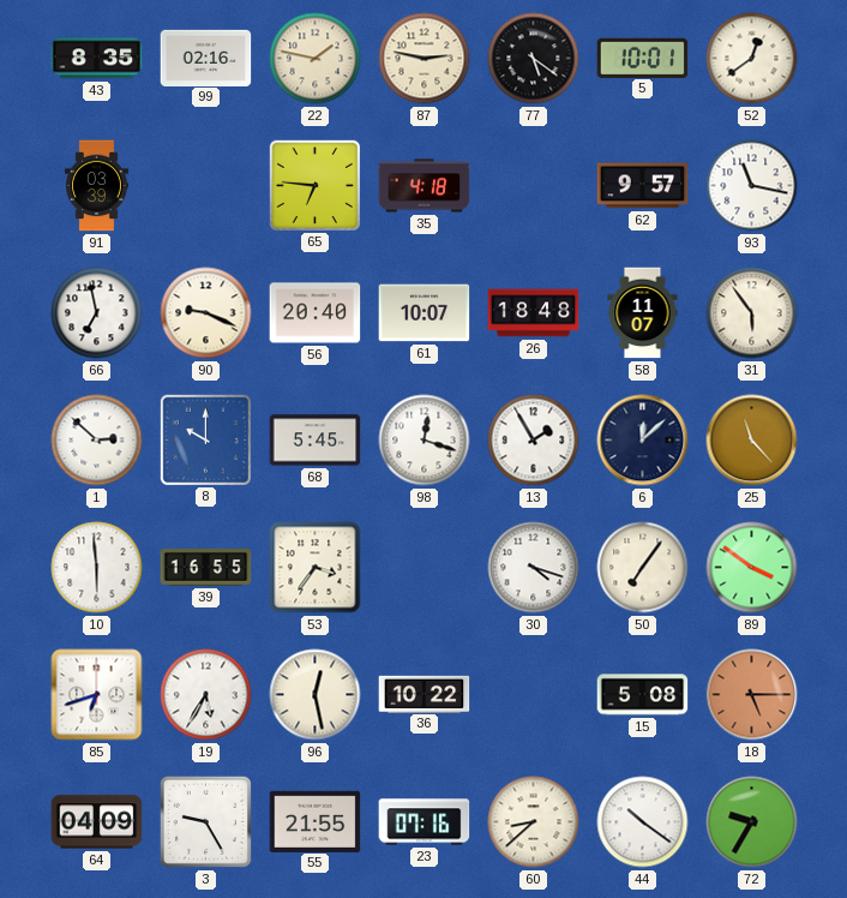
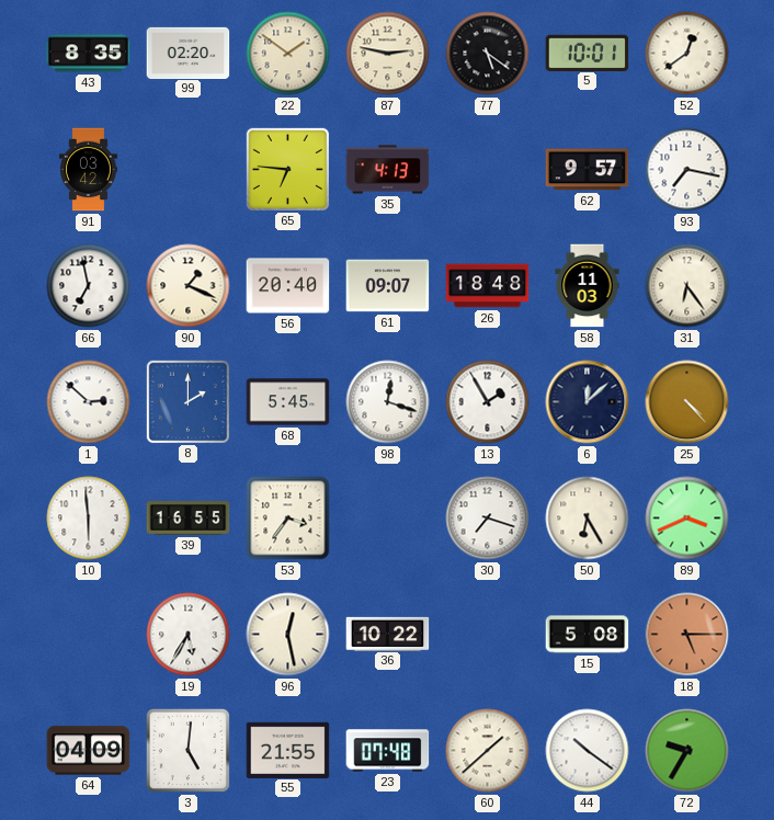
99: 02:16 -> 02:20
22: 1:47 -> 1:51
91: 03:39 -> 03:42
35: 4:18 -> 4:13
93: 11:17 -> 7:17
90: 9:19 -> 1:19
61: 10:07 -> 09:07
58: 11:07 -> 11:03
31: 5:54 -> 6:24
8: 10:00 -> 2:00
25: 11:23 -> 4:23
30: 4:18 -> 7:18
50: 7:06 -> 6:25
89: 3:51 -> 3:41
85: 6:42 -> none
3: 9:25 -> 5:01
23: 07:16 -> 07:48
60: 8:38 -> 1:38
